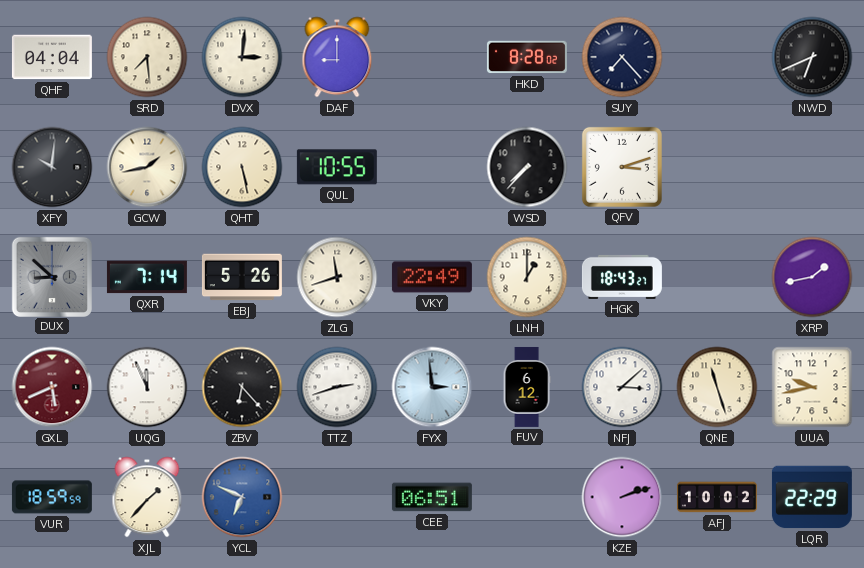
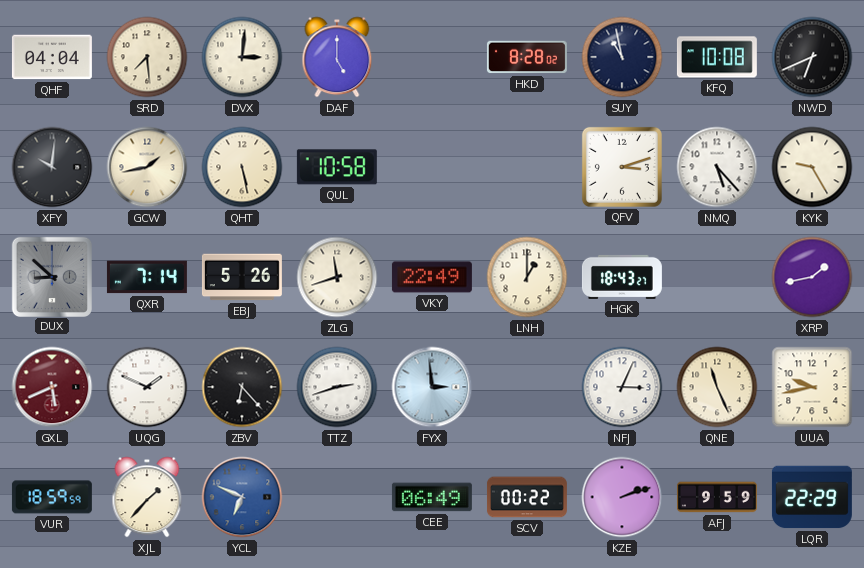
DAF: 9:00 -> 5:00
SUY: 7:23 -> 10:58
KFQ: none -> 10:08
QUL: 10:55 -> 10:58
WSD: 7:37 -> none
NMQ: none -> 5:23
KYK: none -> 9:25
UQG: 11:56 -> 1:49
FUV: 6:12 -> none
NFJ: 3:08 -> 3:04
QNE: 11:27 -> 11:26
CEE: 06:51 -> 06:49
SCV: none -> 00:22
AFJ: 10:02 -> 9:59
